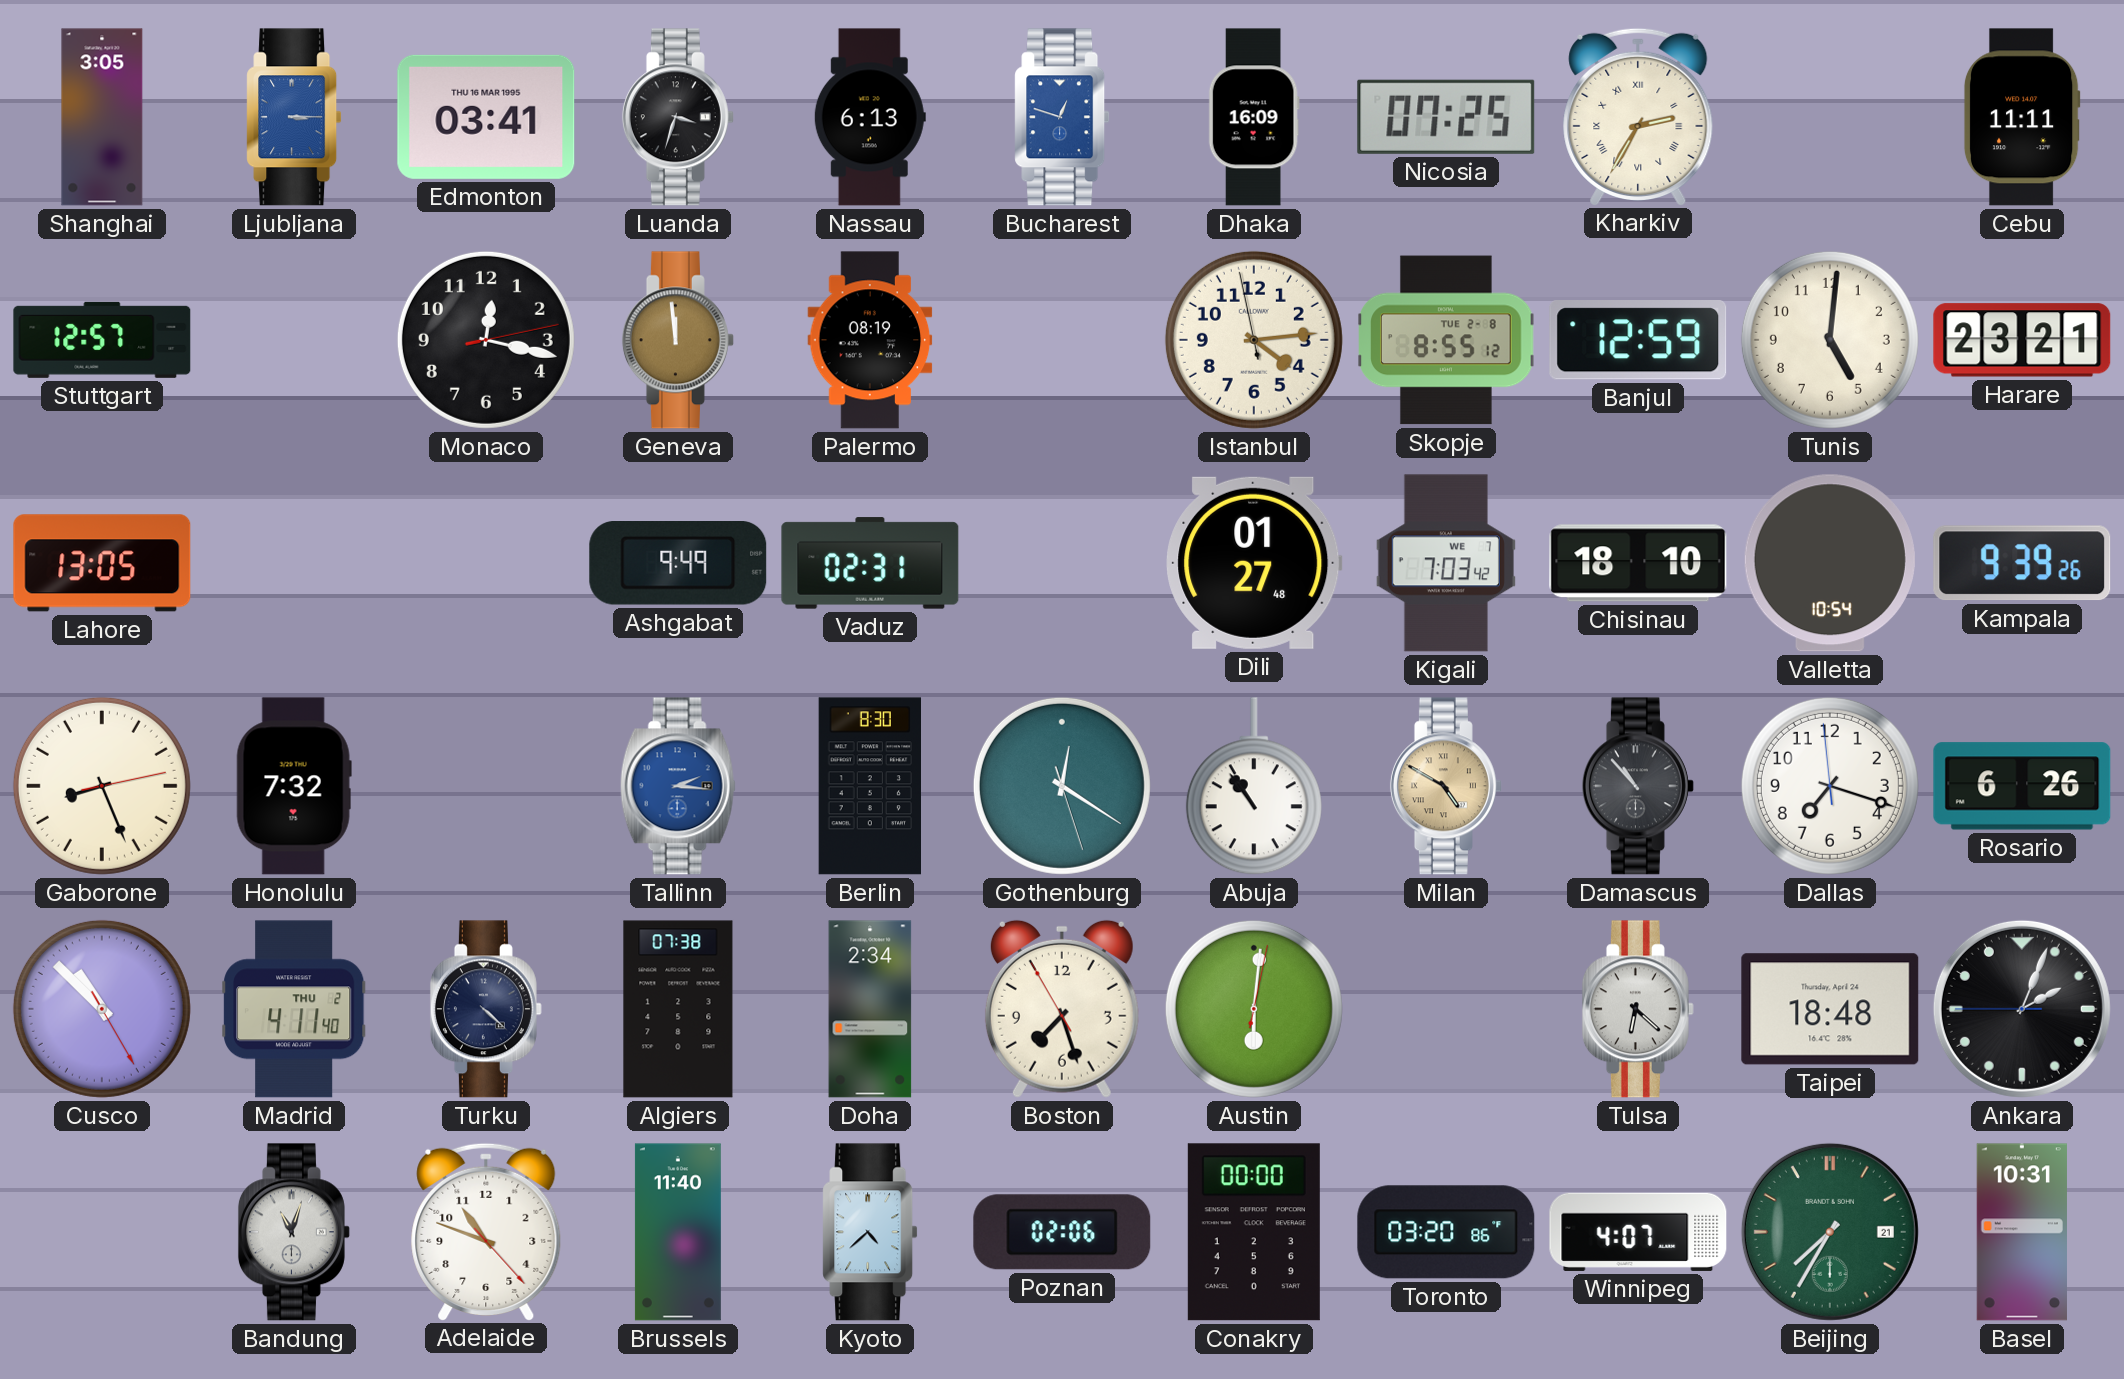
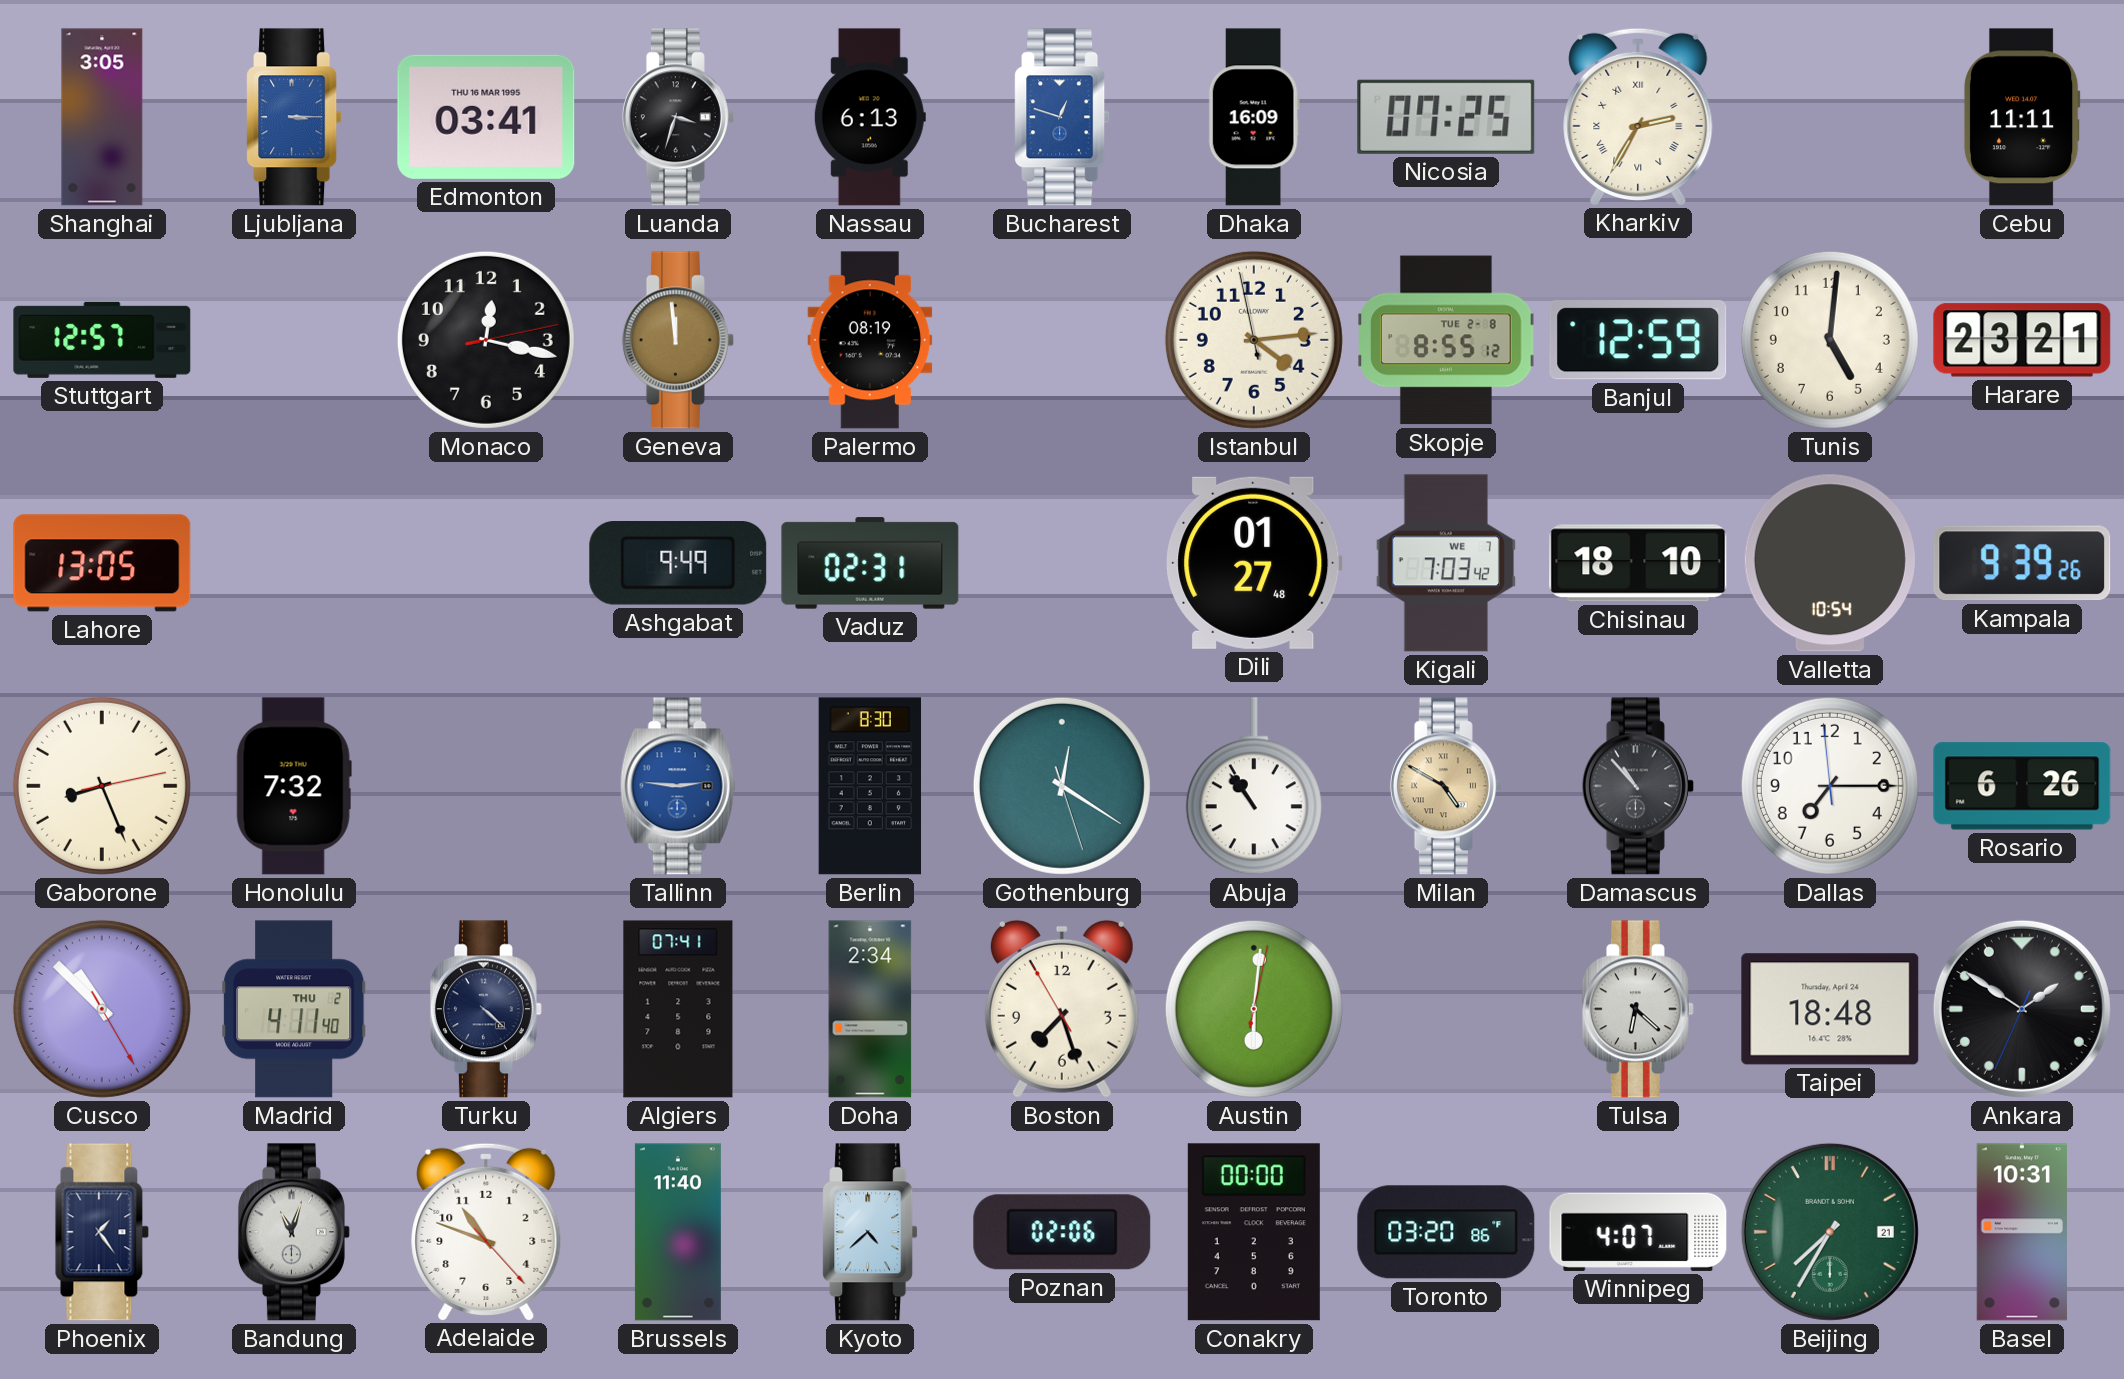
Tallinn: 2:16 -> 2:46
Dallas: 7:17 -> 7:14
Algiers: 07:38 -> 07:41
Ankara: 2:03 -> 1:50
Phoenix: none -> 1:24
